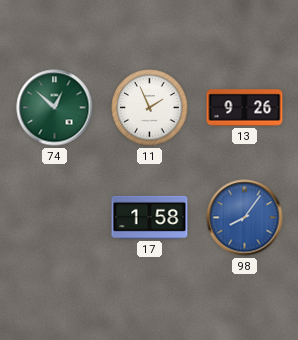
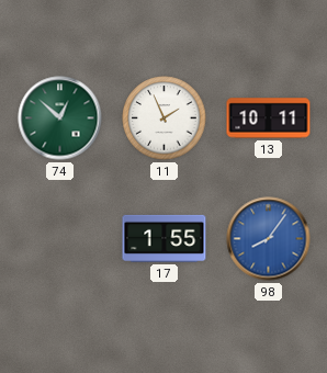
13: 9:26 -> 10:11
17: 1:58 -> 1:55
